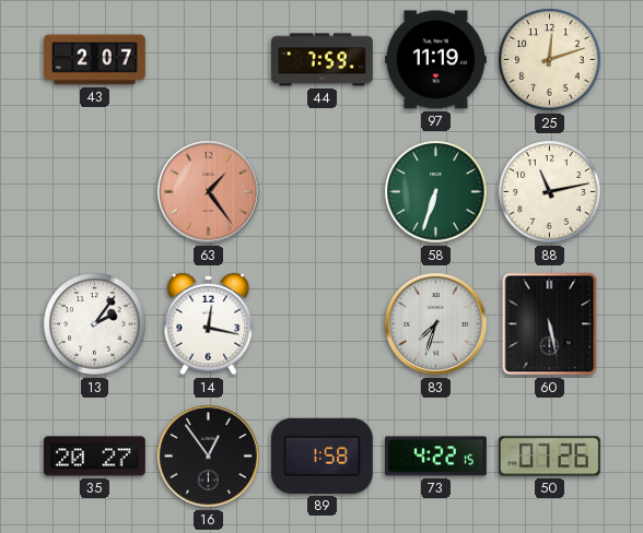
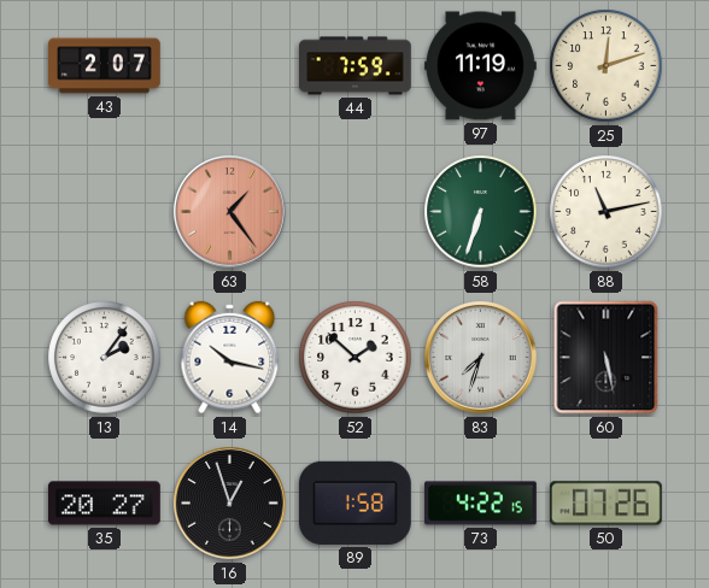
14: 12:17 -> 10:17
52: none -> 1:52
16: 12:54 -> 12:57
